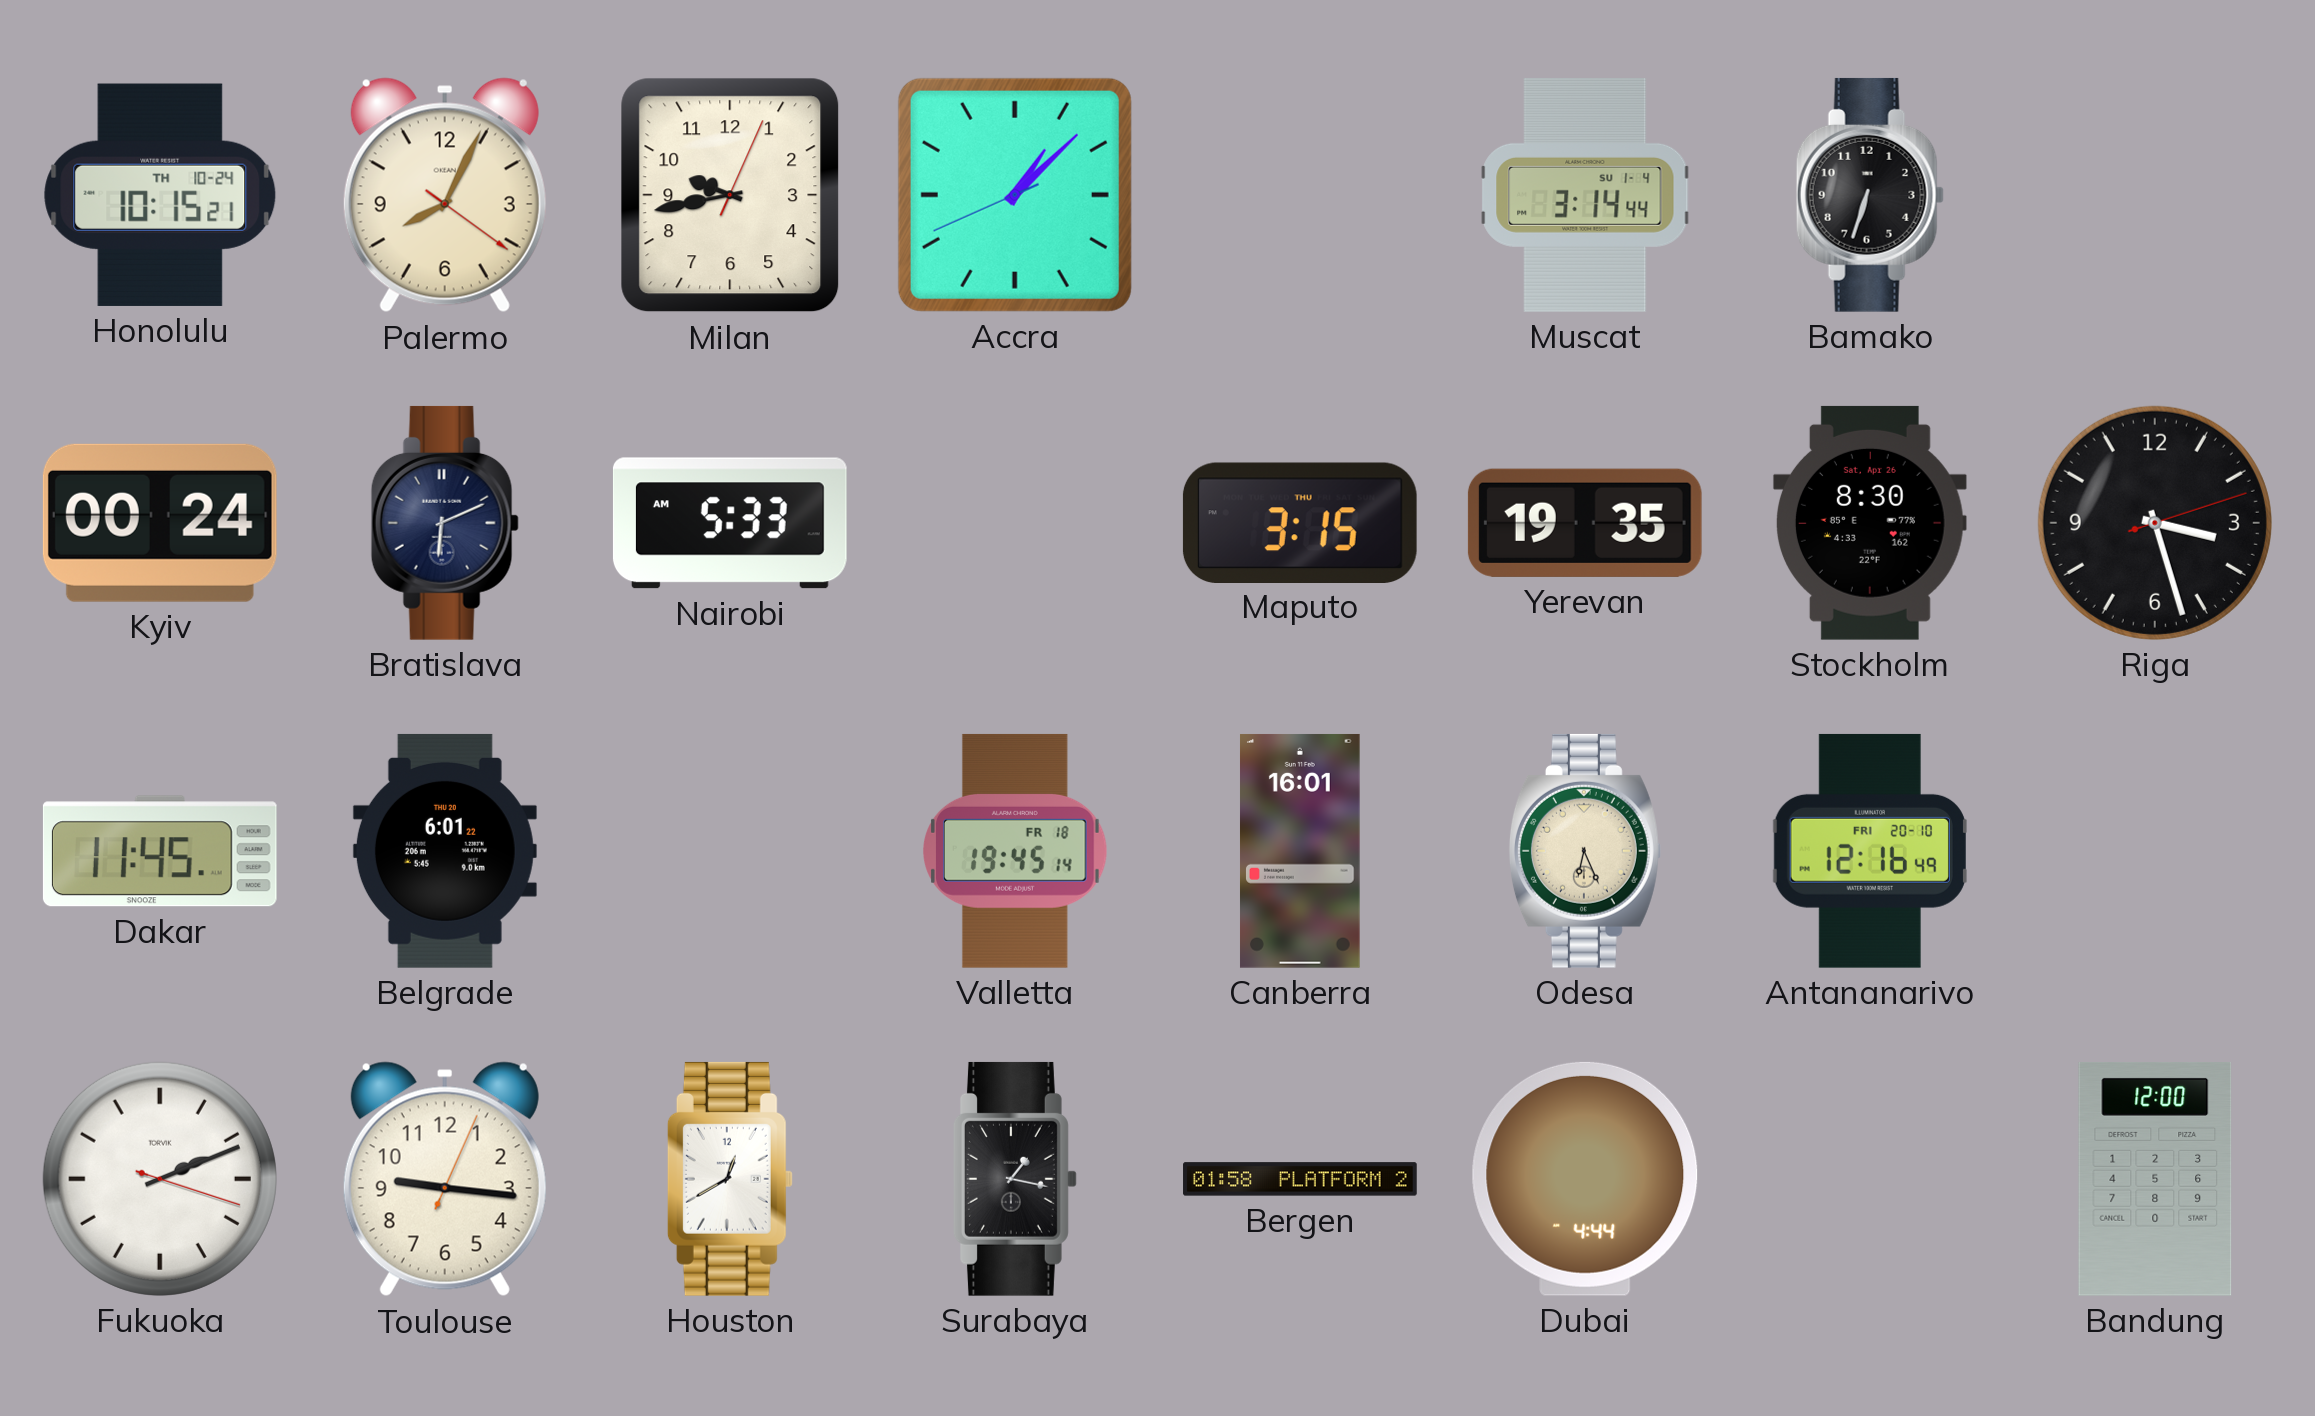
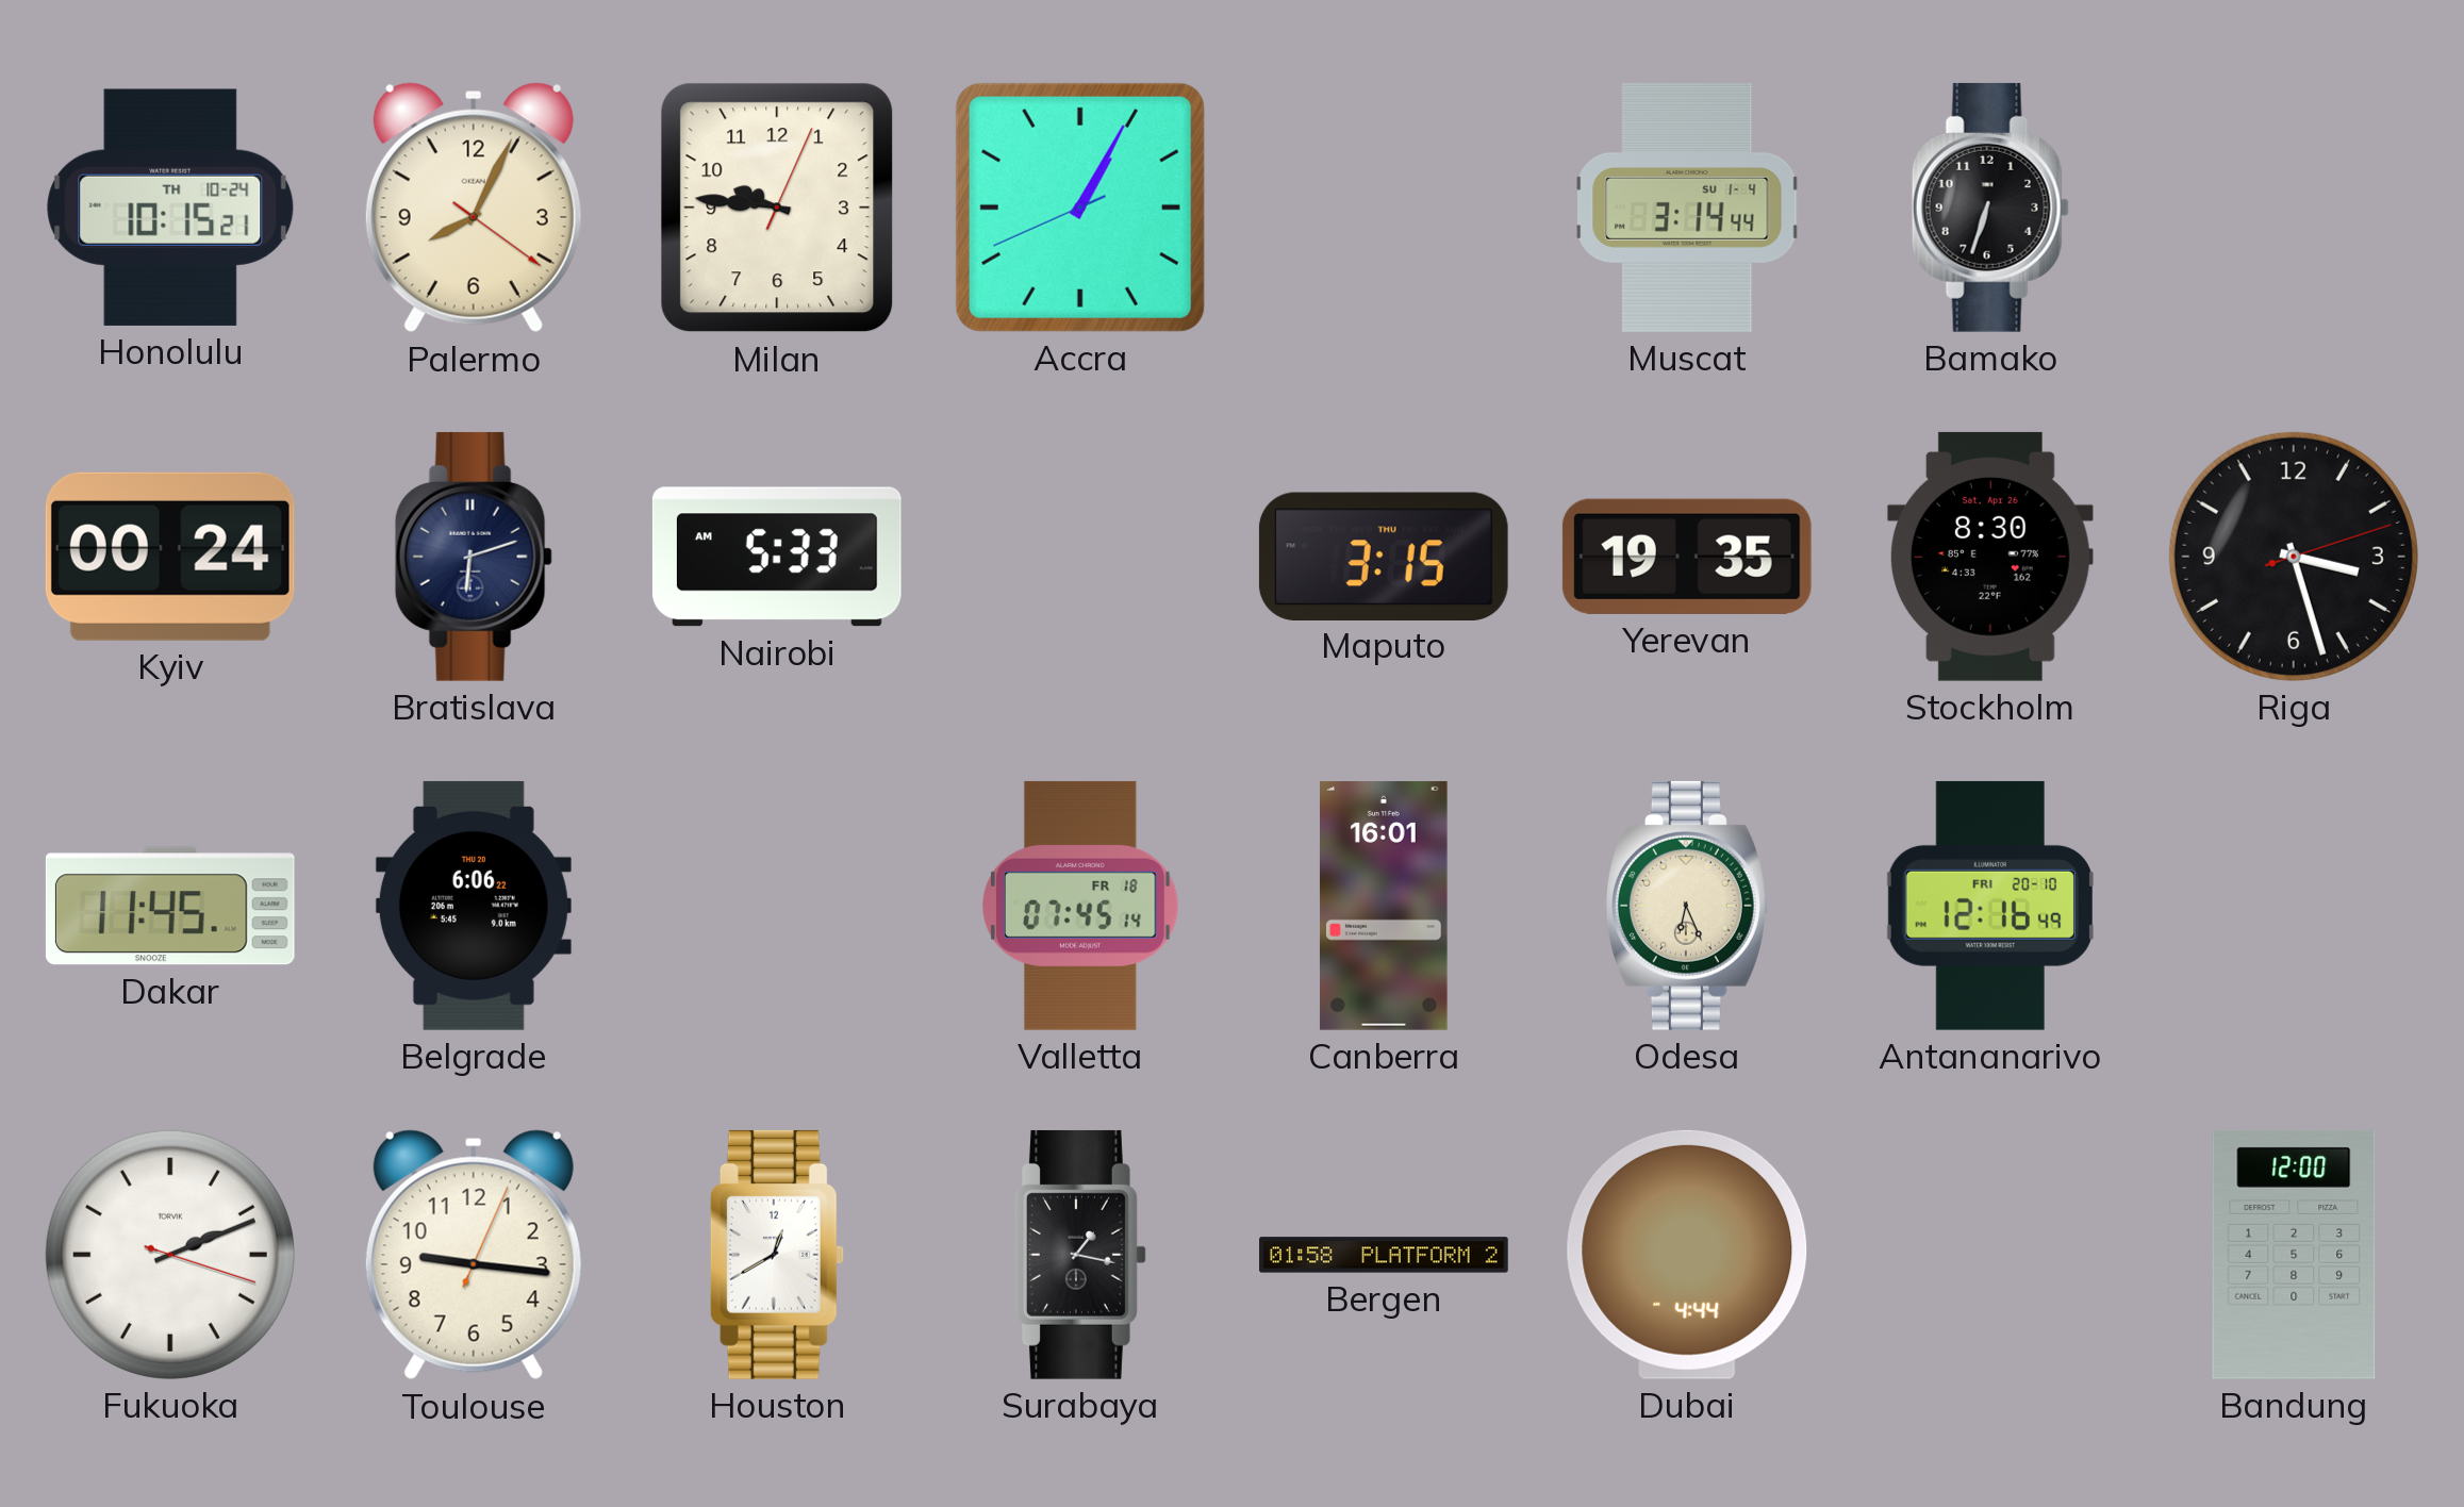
Milan: 9:43 -> 9:46
Accra: 1:07 -> 1:04
Bratislava: 6:11 -> 6:12
Belgrade: 6:01 -> 6:06
Valletta: 19:45 -> 07:45
